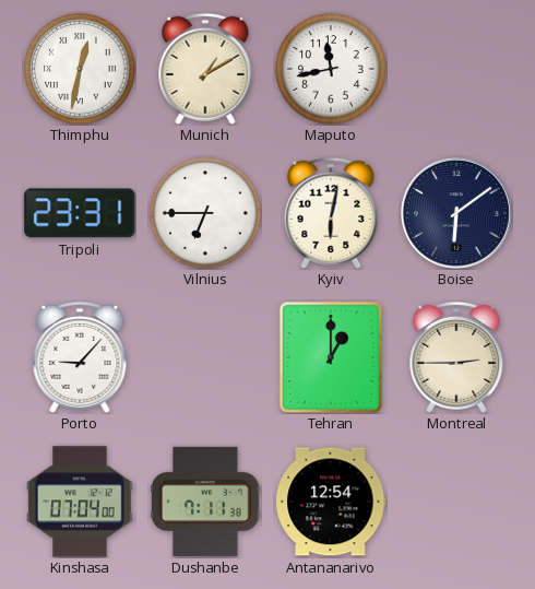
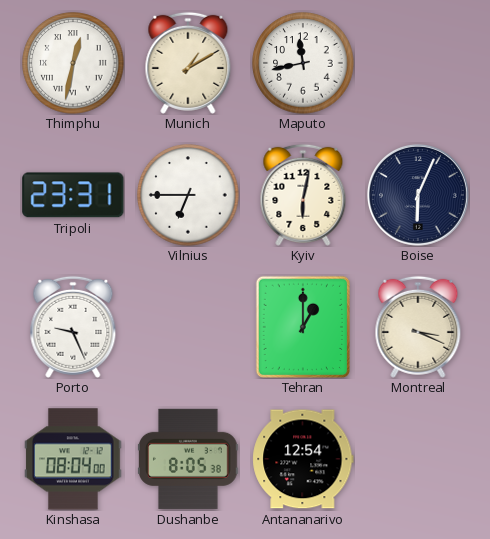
Boise: 6:09 -> 6:04
Porto: 9:07 -> 9:26
Montreal: 2:45 -> 3:19
Kinshasa: 07:04 -> 08:04
Dushanbe: 7:11 -> 8:05
